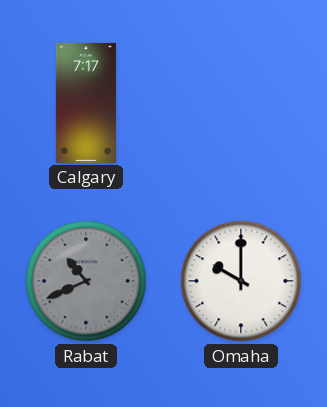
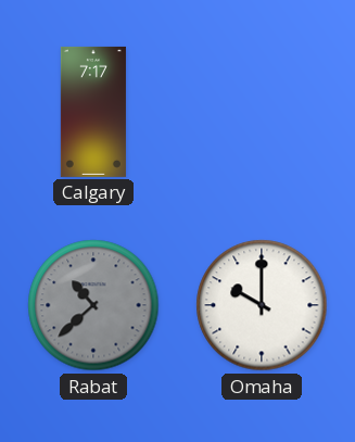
Rabat: 10:41 -> 10:38
